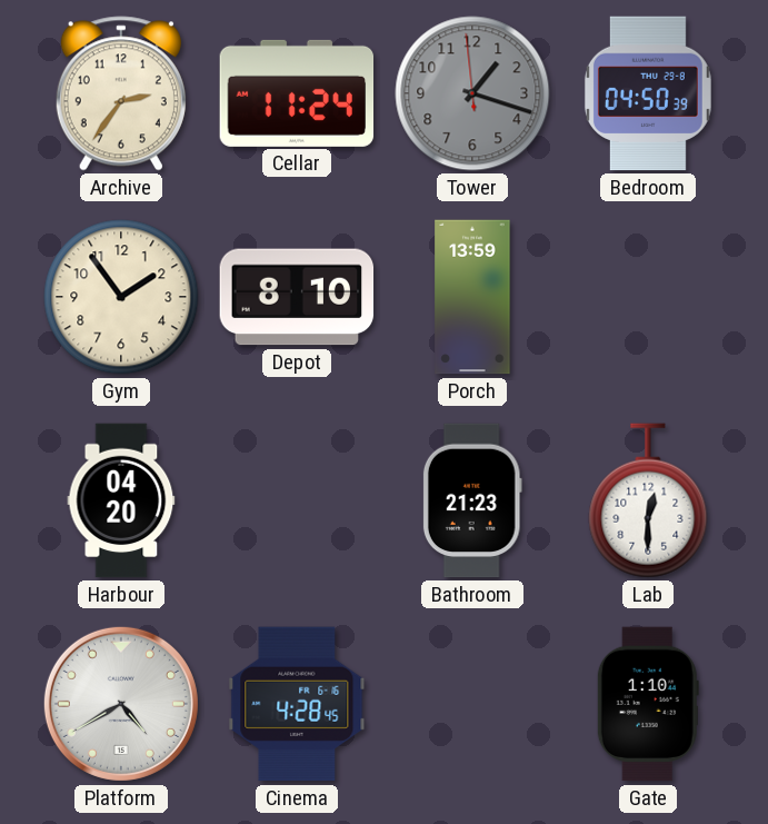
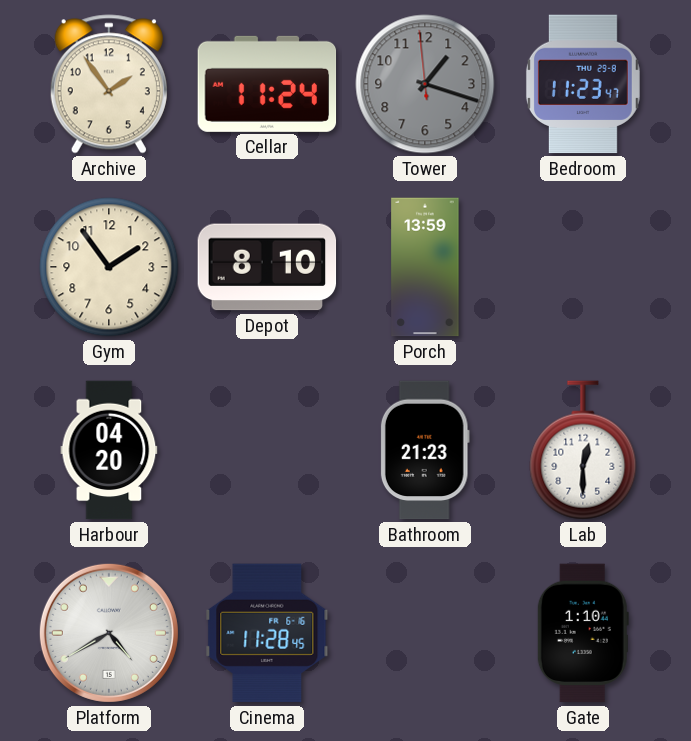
Archive: 2:36 -> 1:54
Bedroom: 04:50 -> 11:23
Cinema: 4:28 -> 11:28
